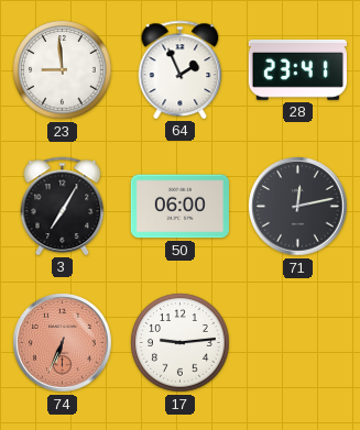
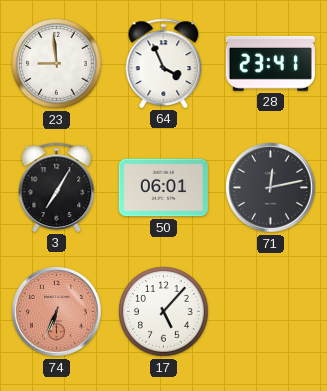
64: 1:56 -> 3:56
50: 06:00 -> 06:01
17: 9:14 -> 5:07
